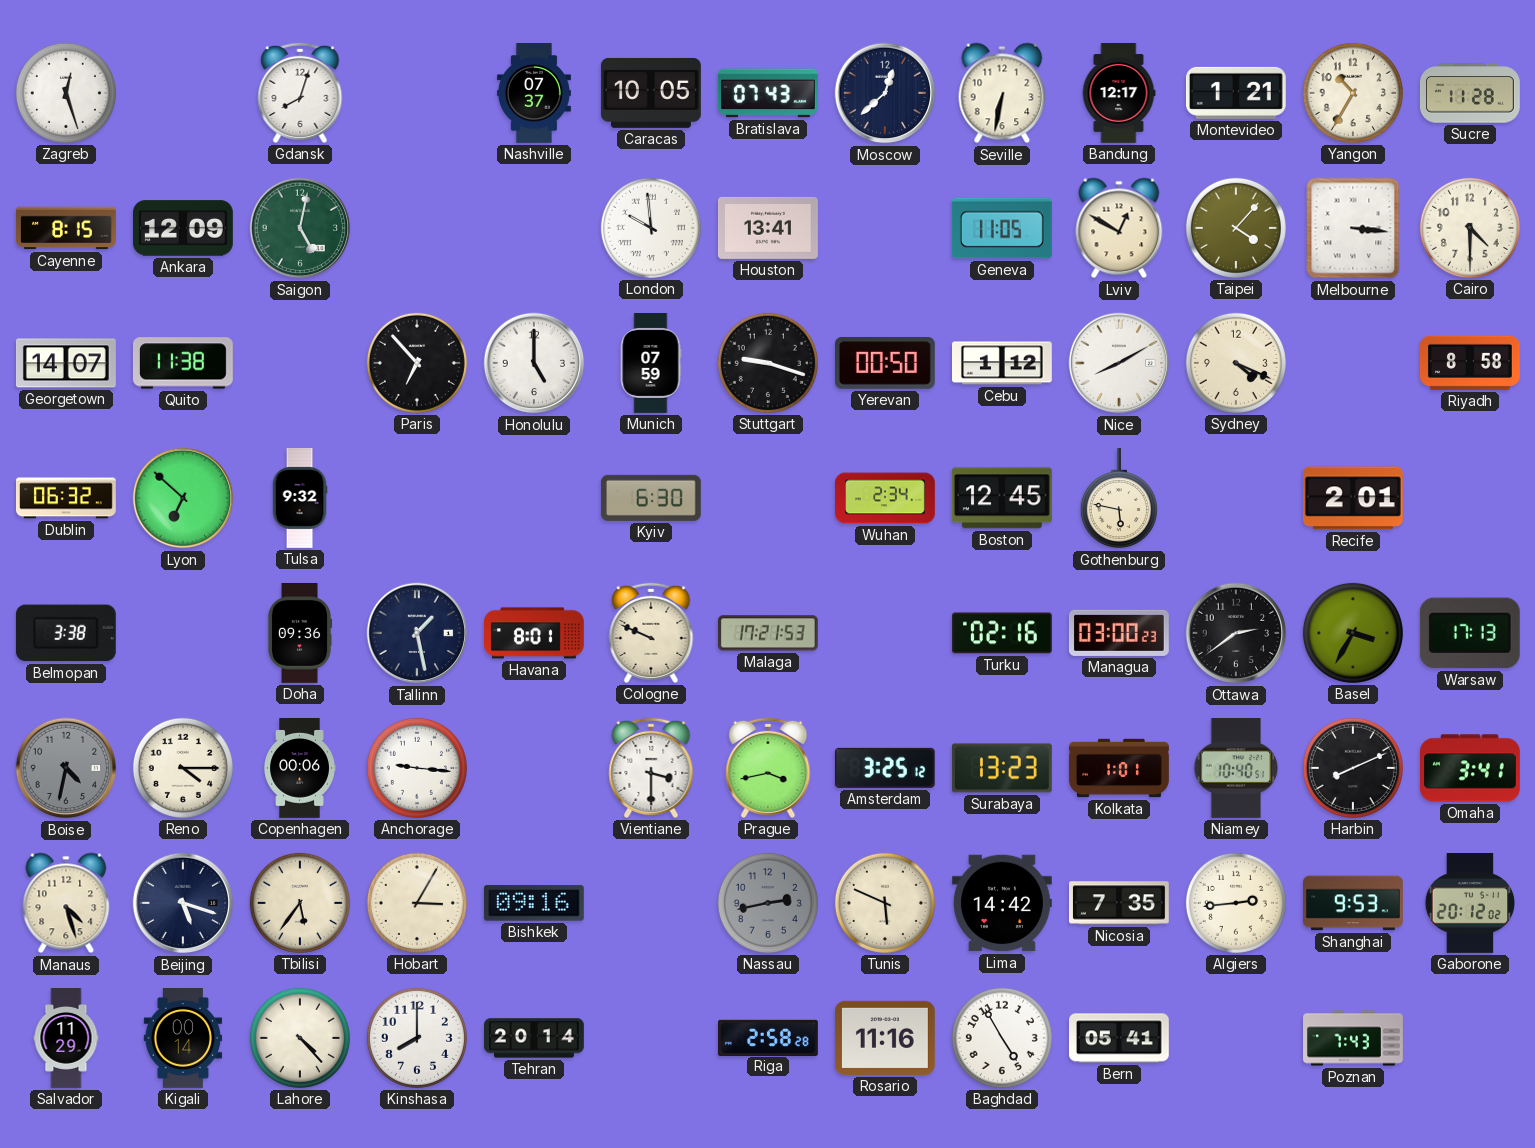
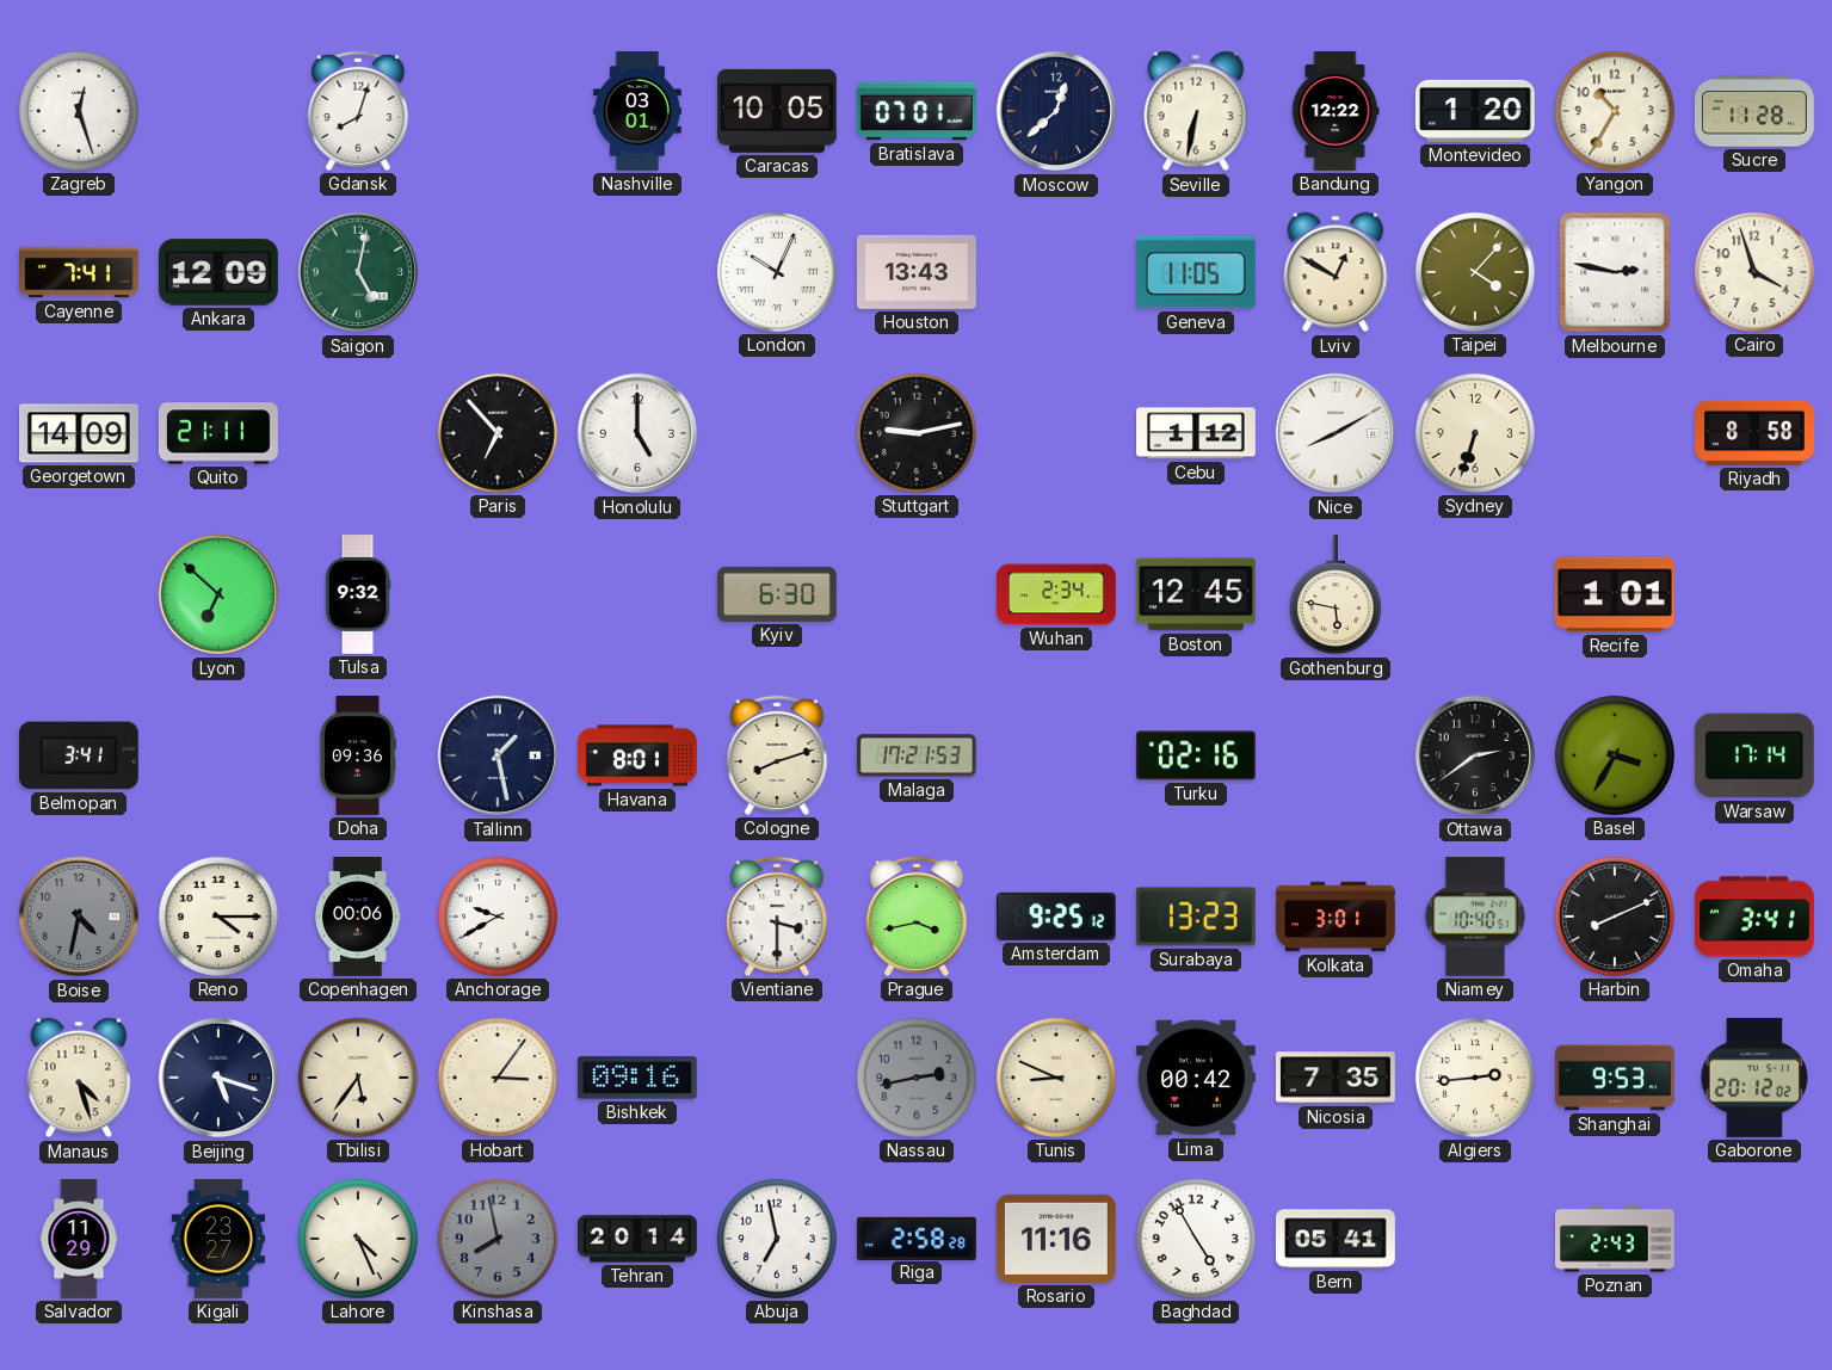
Nashville: 07:37 -> 03:01
Bratislava: 07:43 -> 07:01
Bandung: 12:17 -> 12:22
Montevideo: 1:21 -> 1:20
Cayenne: 8:15 -> 7:41
London: 9:59 -> 10:04
Houston: 13:41 -> 13:43
Melbourne: 3:16 -> 2:47
Cairo: 4:30 -> 3:57
Georgetown: 14:07 -> 14:09
Quito: 11:38 -> 21:11
Munich: 07:59 -> none
Stuttgart: 9:18 -> 9:13
Yerevan: 00:50 -> none
Sydney: 4:19 -> 6:33
Dublin: 06:32 -> none
Recife: 2:01 -> 1:01
Belmopan: 3:38 -> 3:41
Cologne: 9:49 -> 8:12
Managua: 03:00 -> none
Warsaw: 17:13 -> 17:14
Anchorage: 9:16 -> 9:40
Amsterdam: 3:25 -> 9:25
Kolkata: 1:01 -> 3:01
Hobart: 3:05 -> 3:06
Tunis: 5:49 -> 8:49
Lima: 14:42 -> 00:42
Kigali: 00:14 -> 23:27
Lahore: 4:23 -> 4:26
Kinshasa: 8:00 -> 7:58
Kinshasa dial: white -> grey
Abuja: none -> 6:58
Poznan: 7:43 -> 2:43
